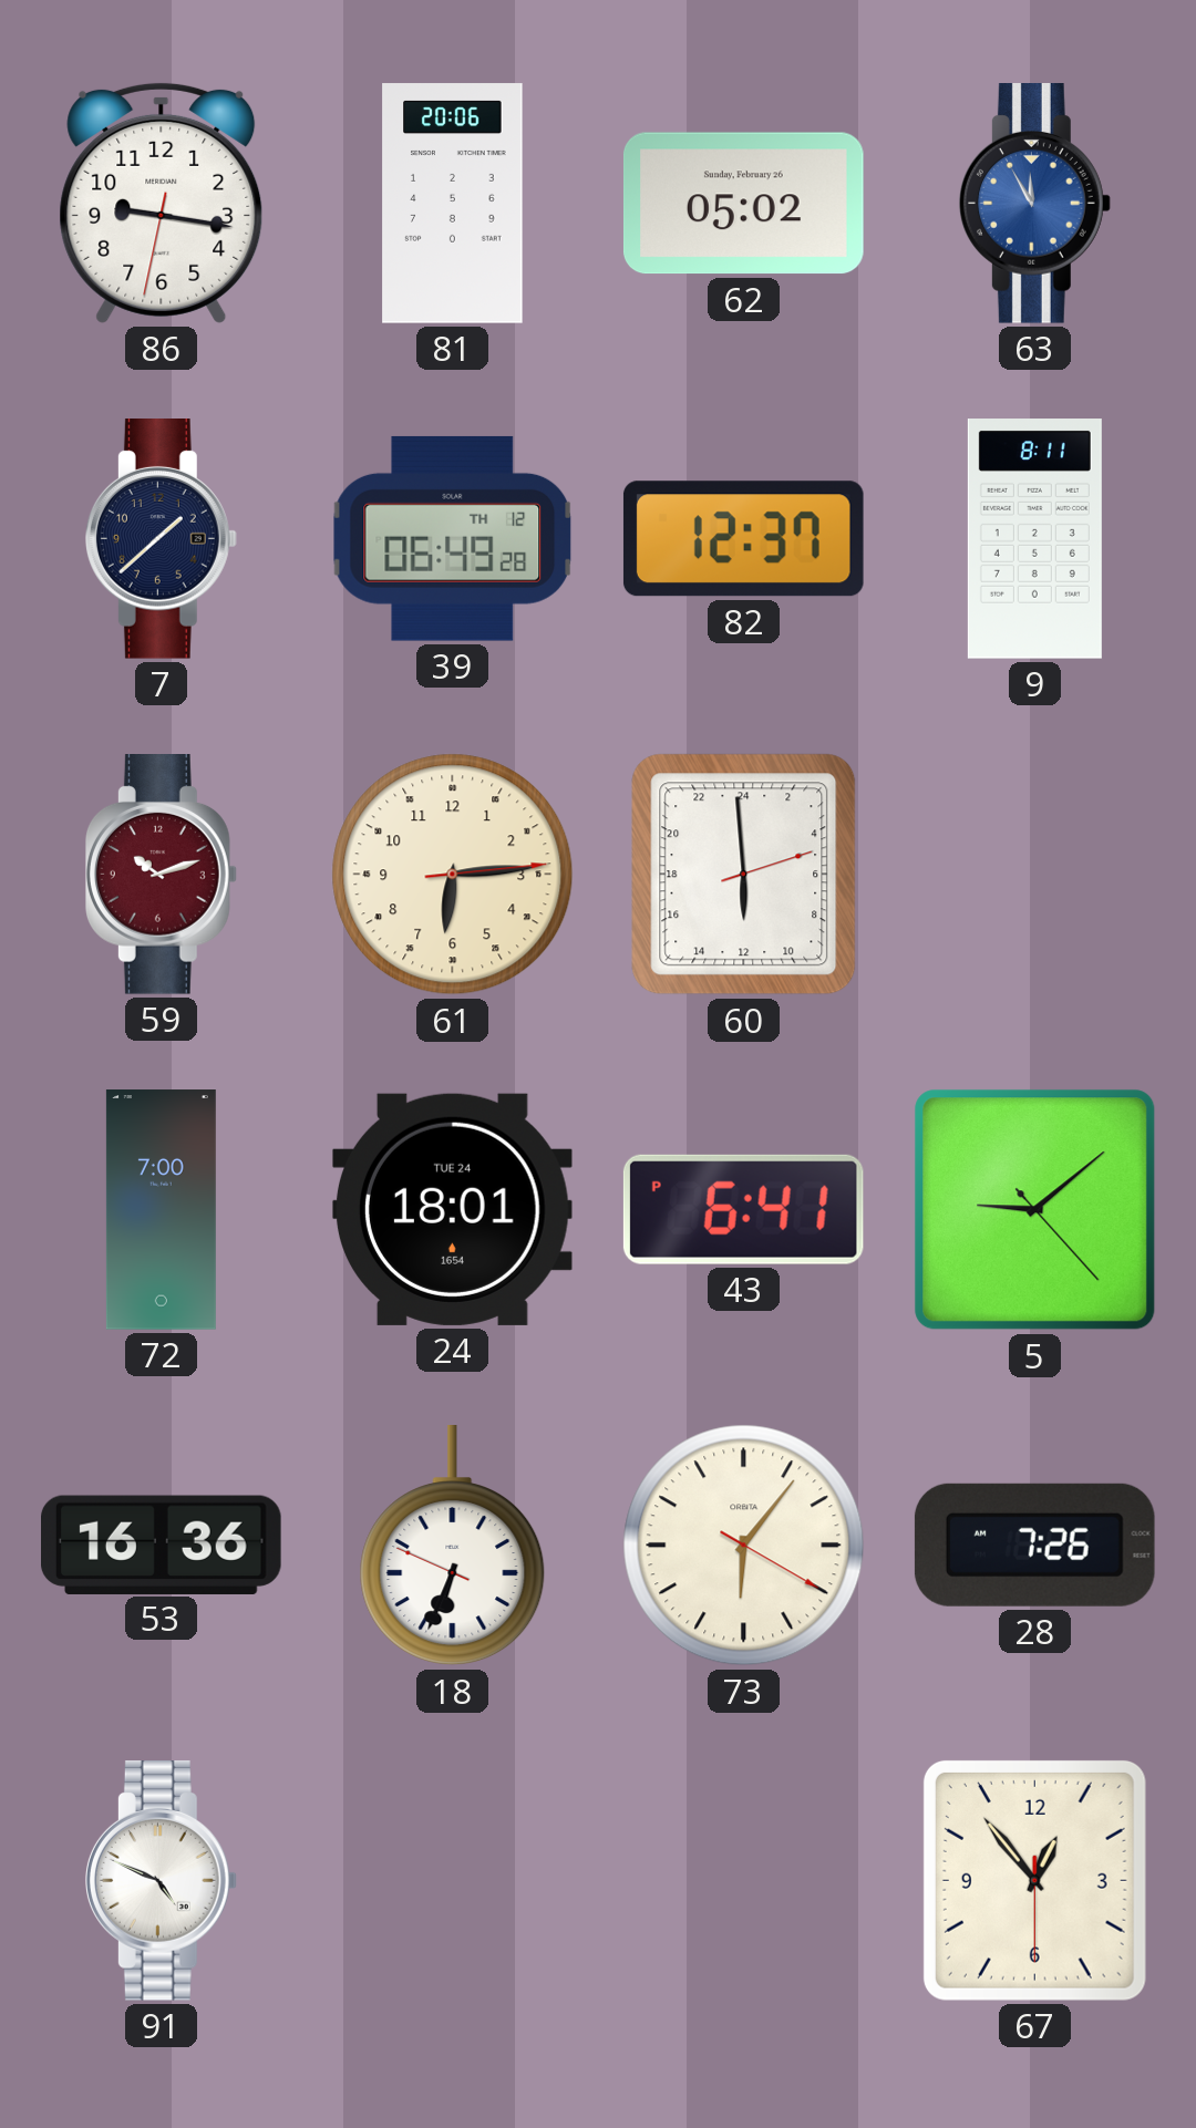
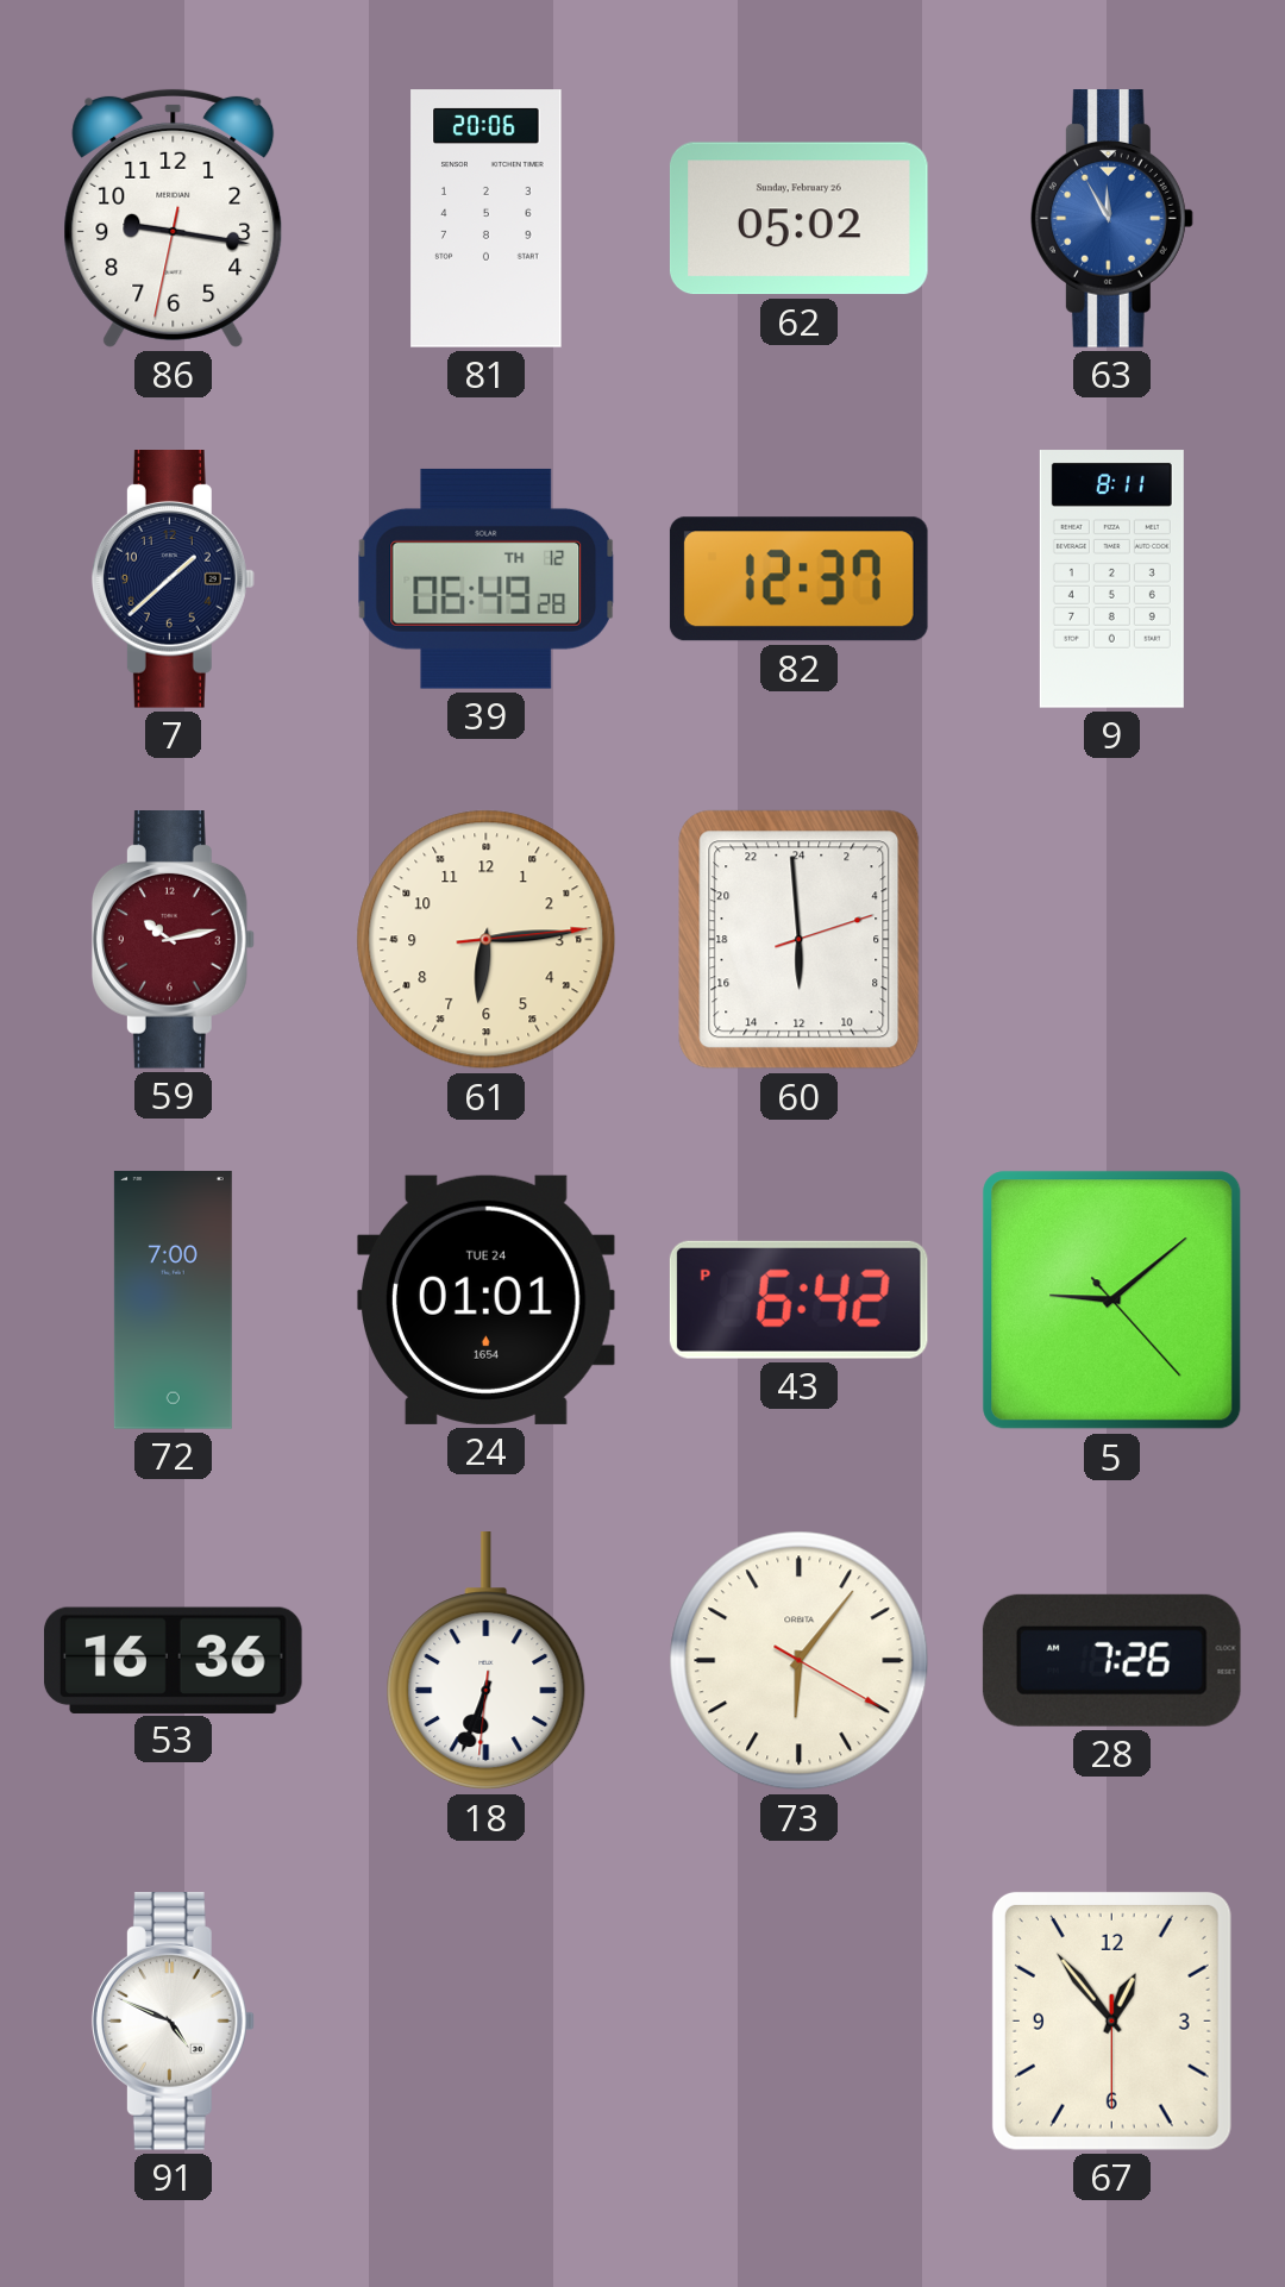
59: 10:12 -> 10:13
24: 18:01 -> 01:01
43: 6:41 -> 6:42
18: 6:33:49 -> 6:33:31
